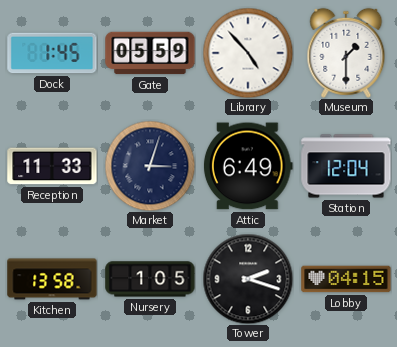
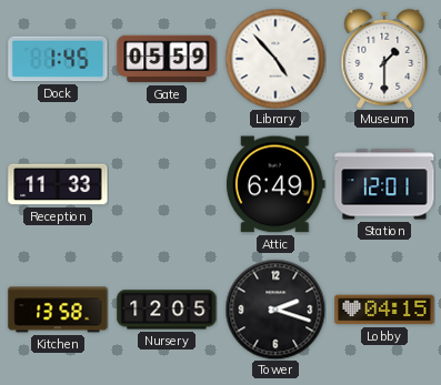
Market: 3:03 -> none
Station: 12:04 -> 12:01
Nursery: 1:05 -> 12:05
